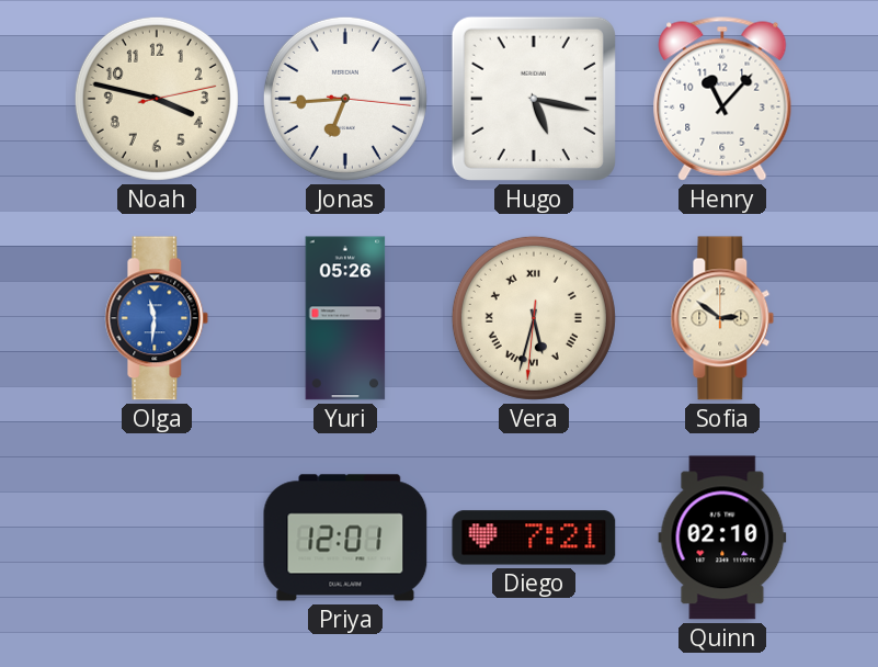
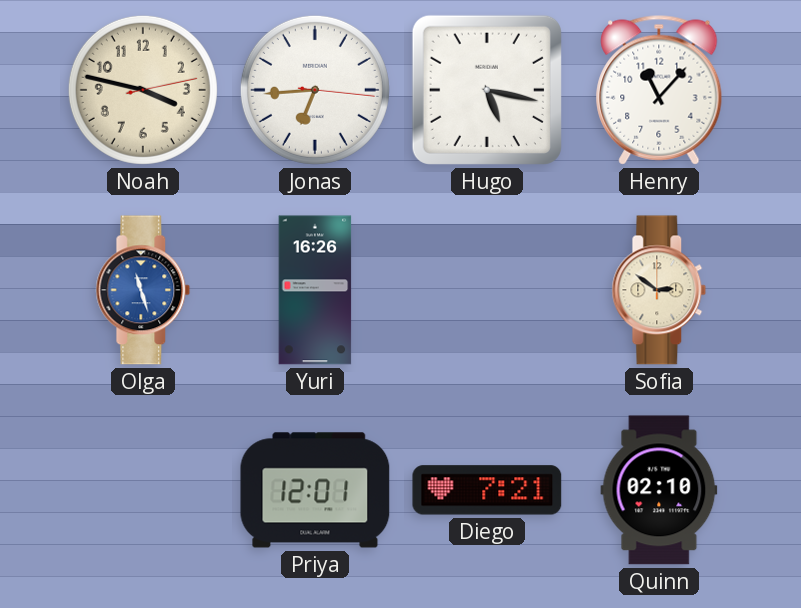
Olga: 11:31 -> 11:27
Yuri: 05:26 -> 16:26
Vera: 5:32 -> none
